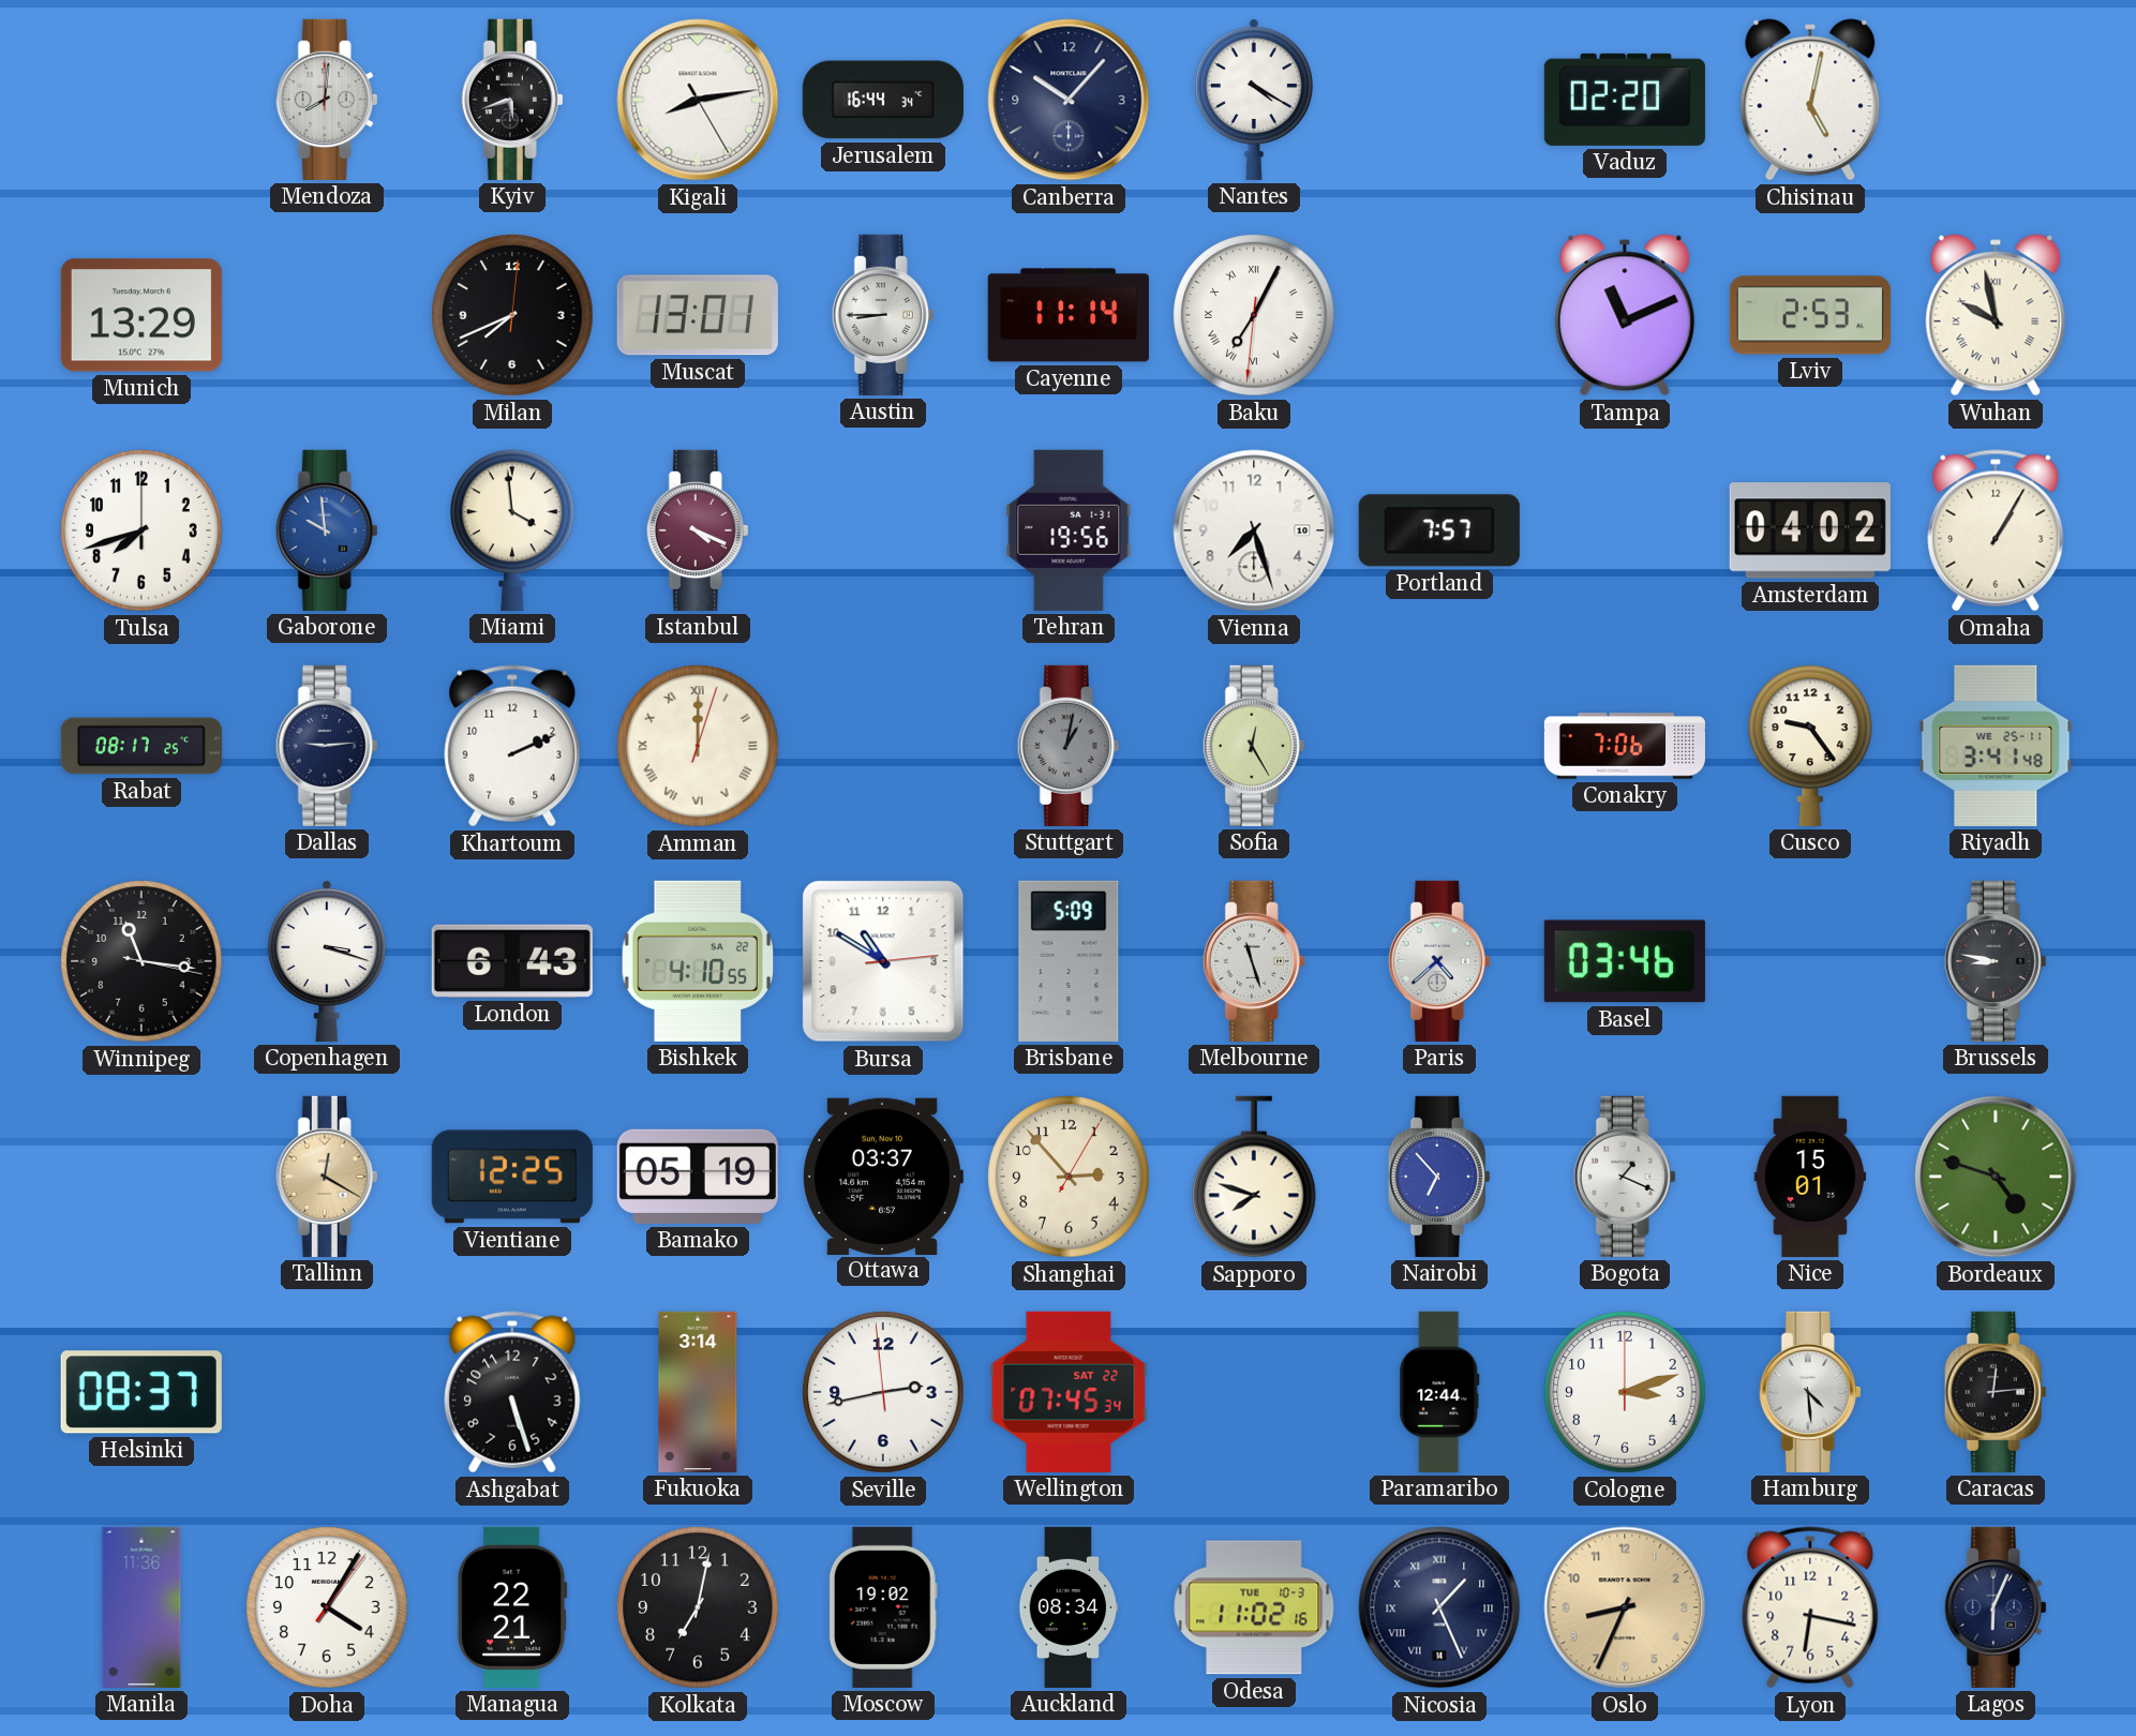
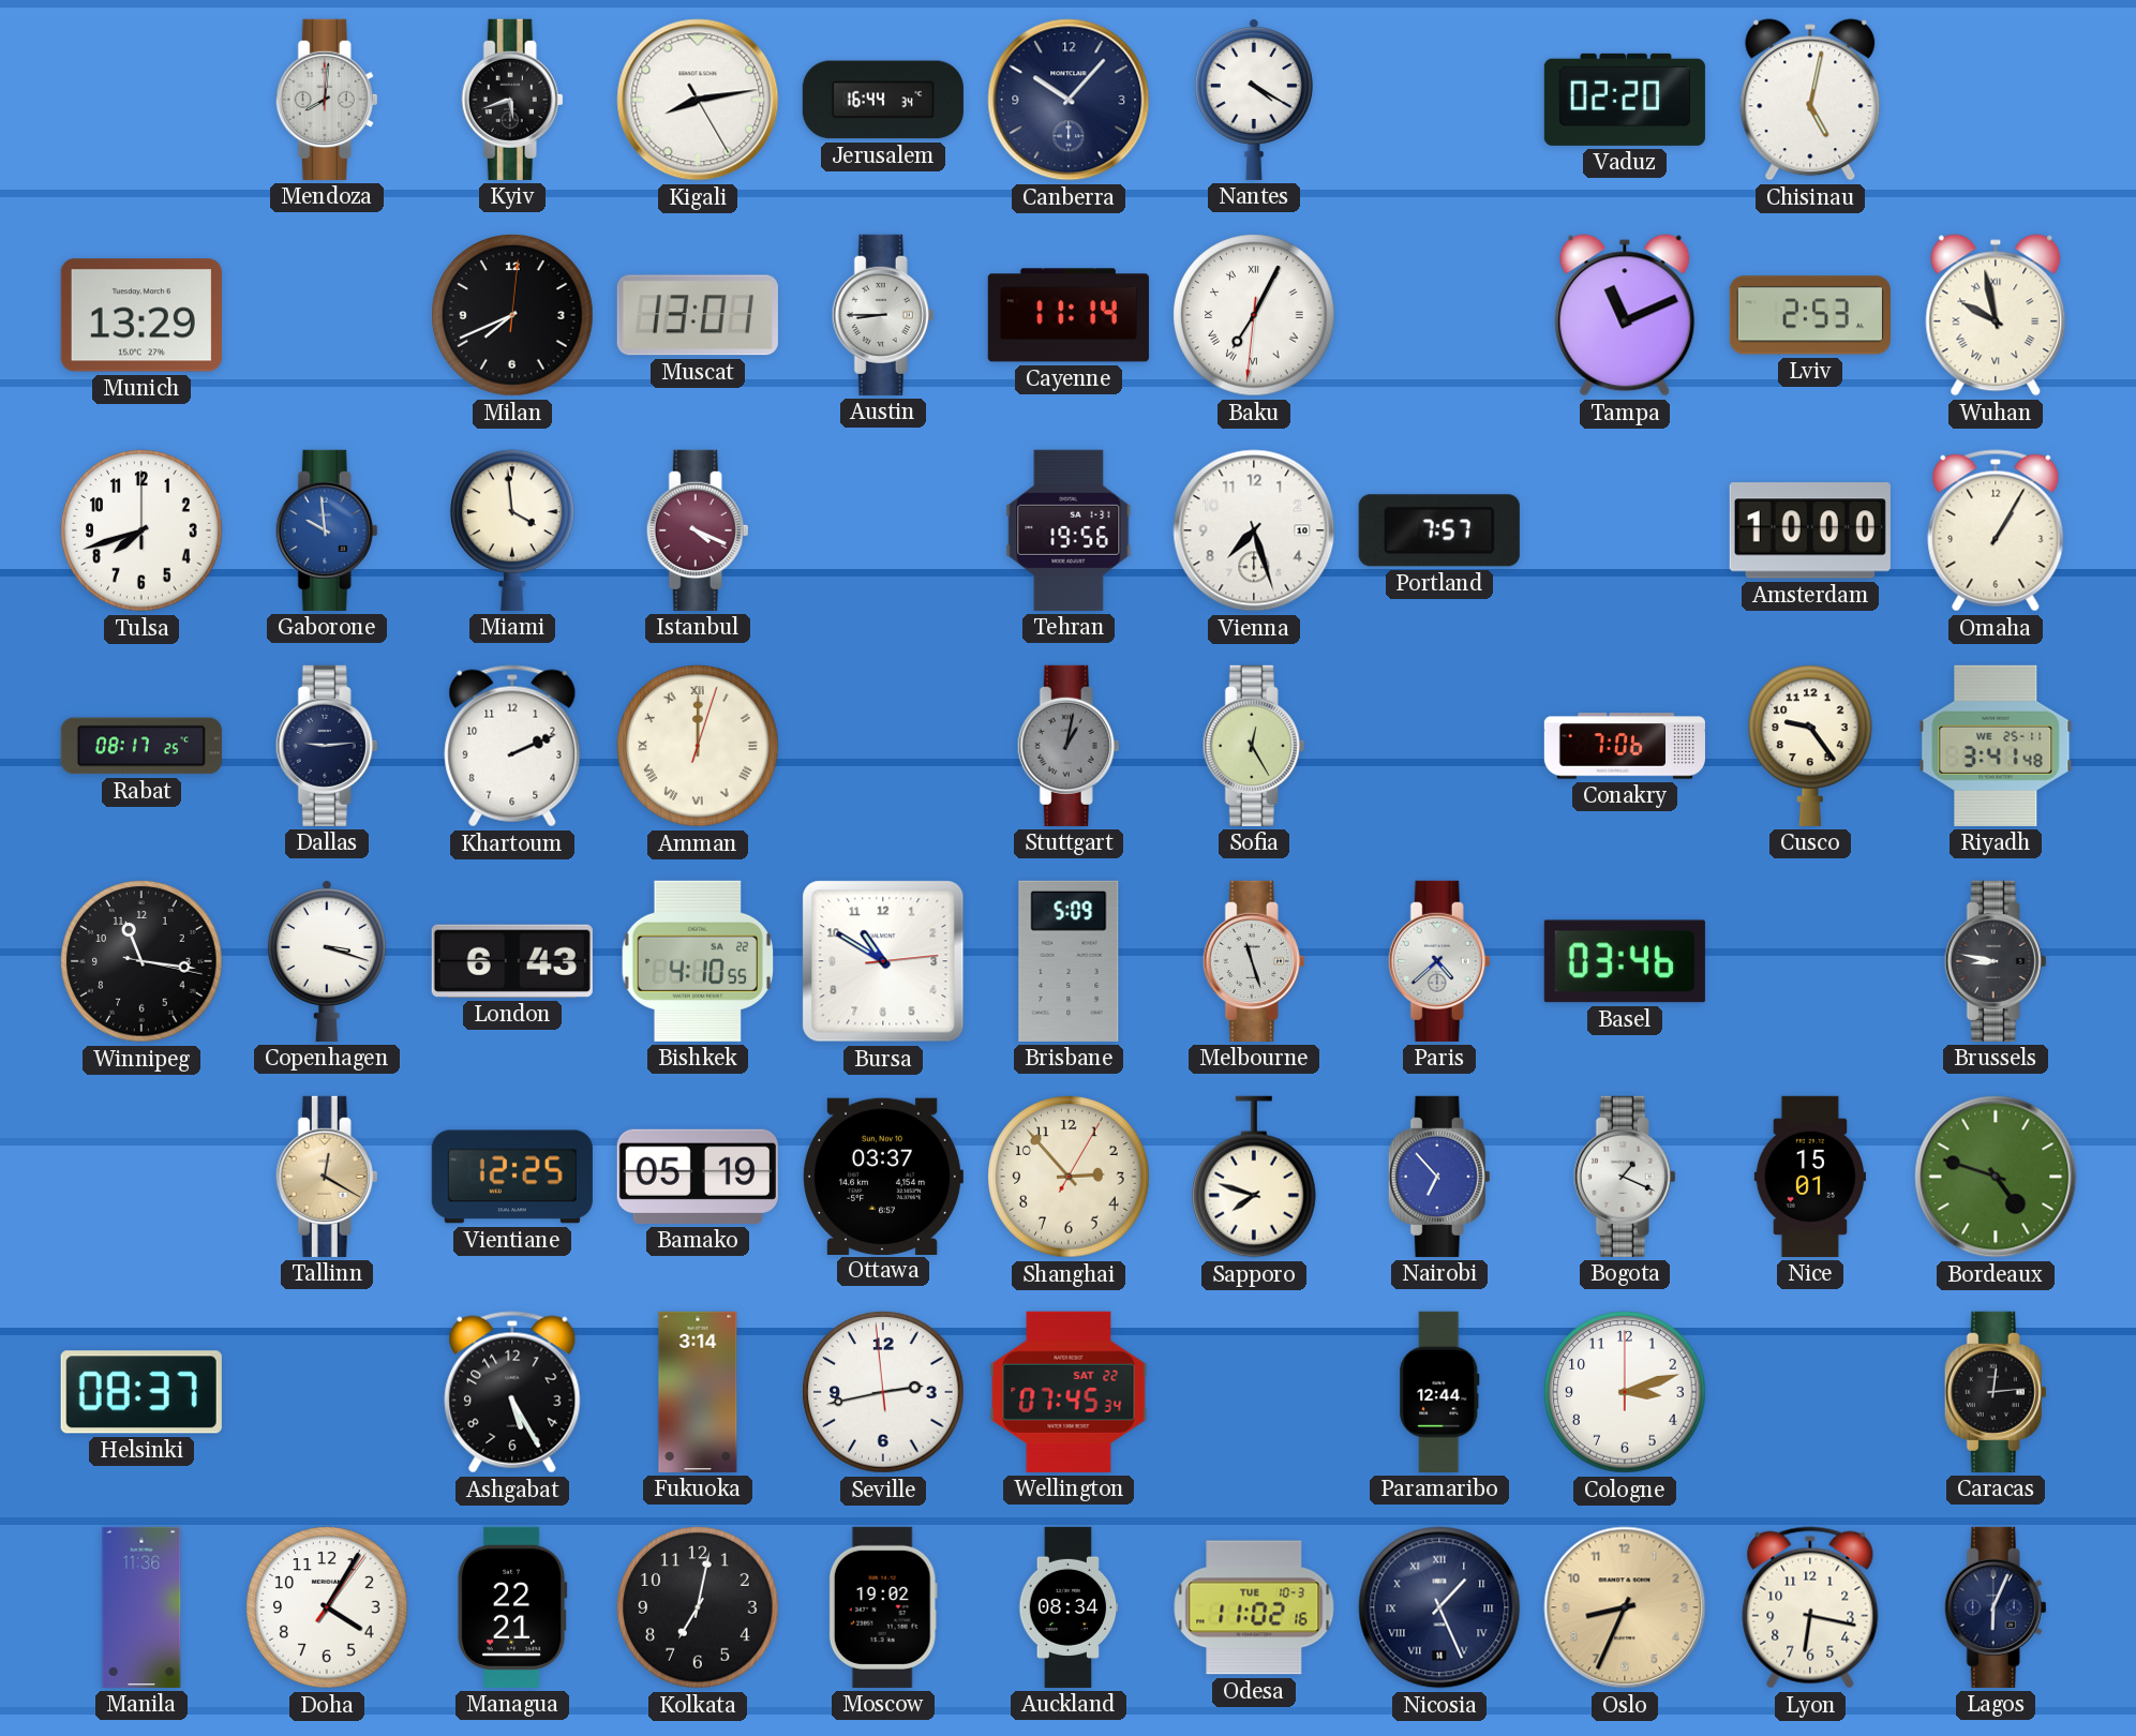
Amsterdam: 04:02 -> 10:00
Ashgabat: 5:27 -> 5:25
Hamburg: 4:29 -> none
